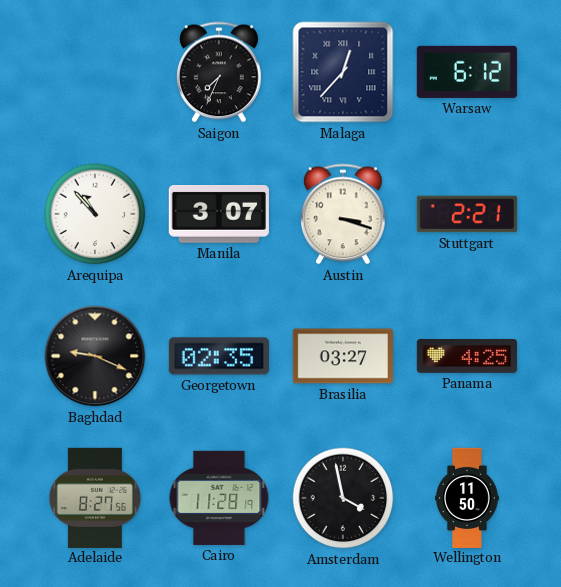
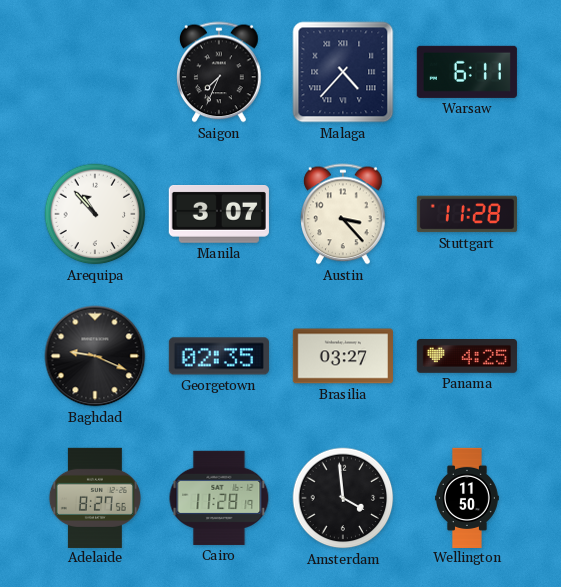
Malaga: 12:37 -> 4:37
Warsaw: 6:12 -> 6:11
Austin: 3:18 -> 3:23
Stuttgart: 2:21 -> 11:28
Amsterdam: 3:58 -> 3:59
